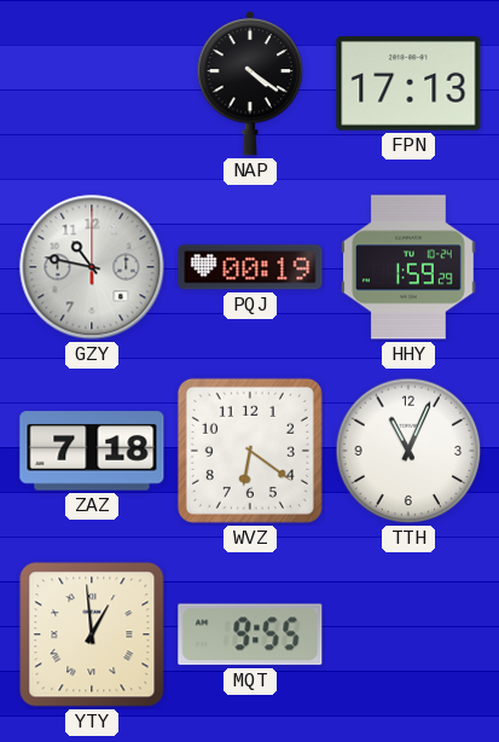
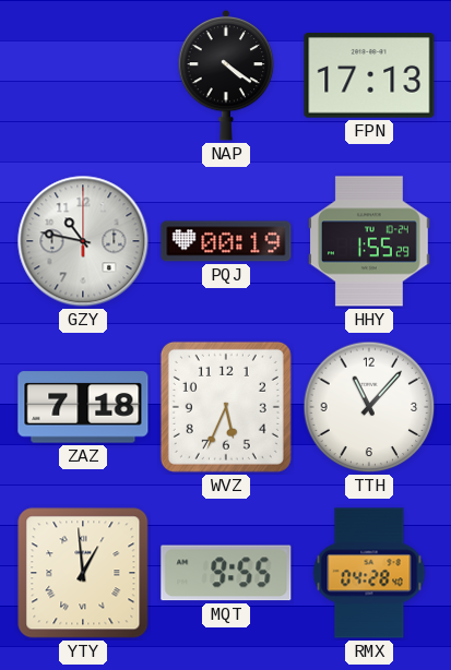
HHY: 1:59 -> 1:55
WVZ: 6:21 -> 5:34
TTH: 11:04 -> 11:07
RMX: none -> 04:28
